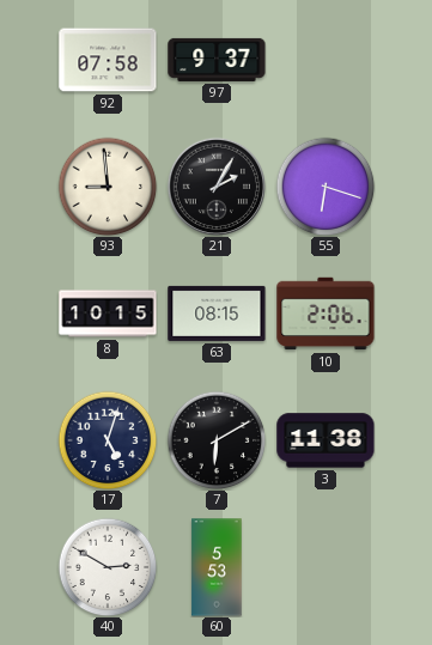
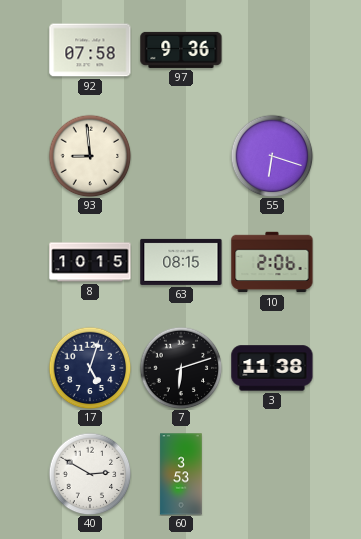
97: 9:37 -> 9:36
21: 2:05 -> none
7: 6:10 -> 6:12
60: 5:53 -> 3:53
